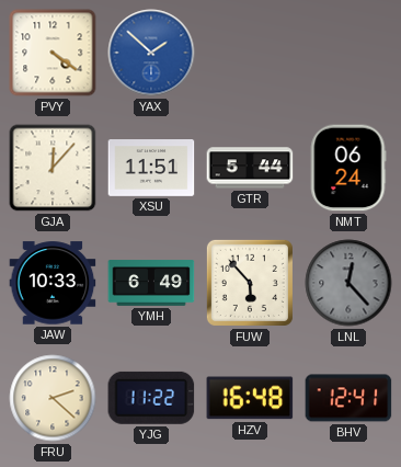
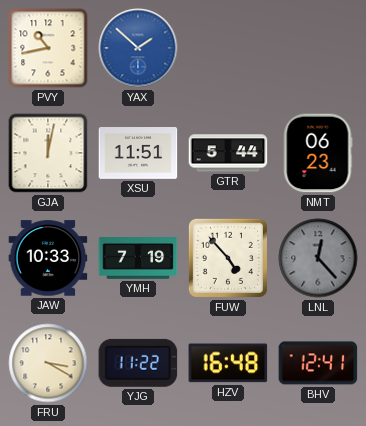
PVY: 4:21 -> 10:43
GJA: 12:07 -> 12:02
NMT: 06:24 -> 06:23
YMH: 6:49 -> 7:19
FUW: 5:53 -> 4:53
FRU: 2:22 -> 3:20
